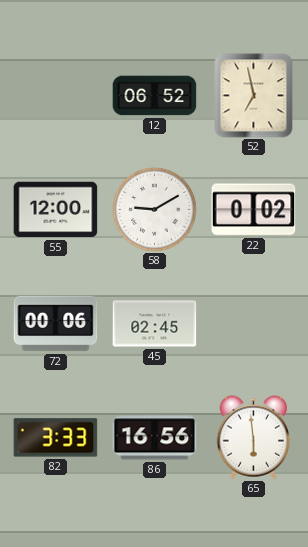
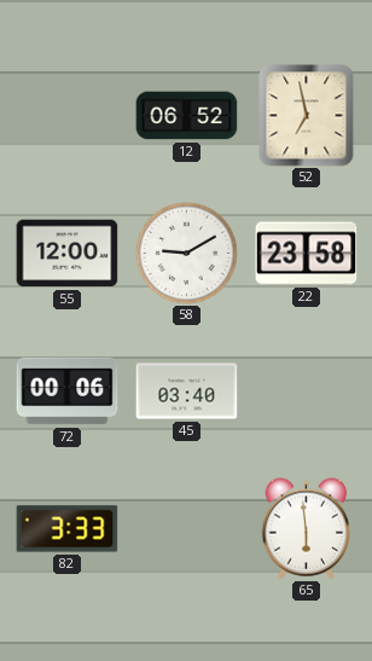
22: 0:02 -> 23:58
45: 02:45 -> 03:40
86: 16:56 -> none
